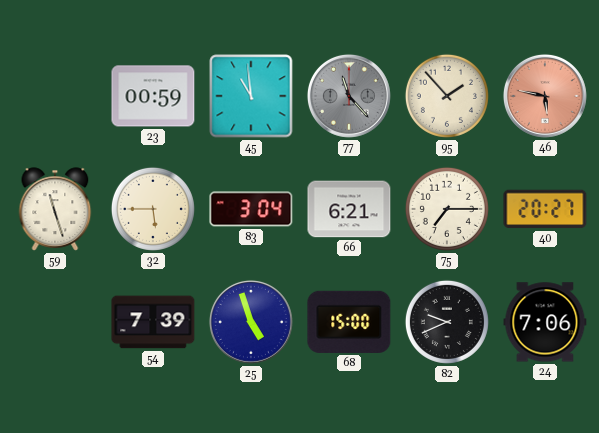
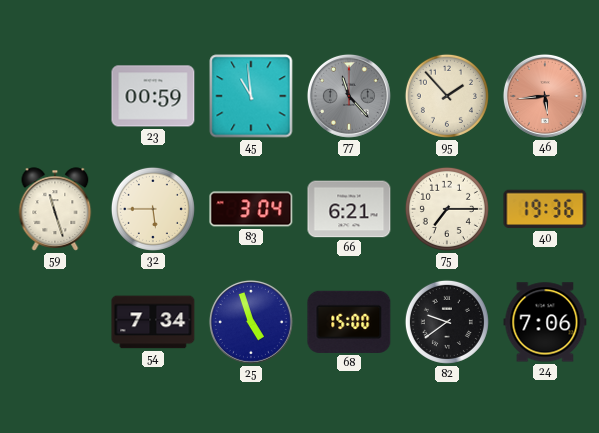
46: 5:47 -> 5:44
40: 20:27 -> 19:36
54: 7:39 -> 7:34
82: 9:41 -> 9:39
